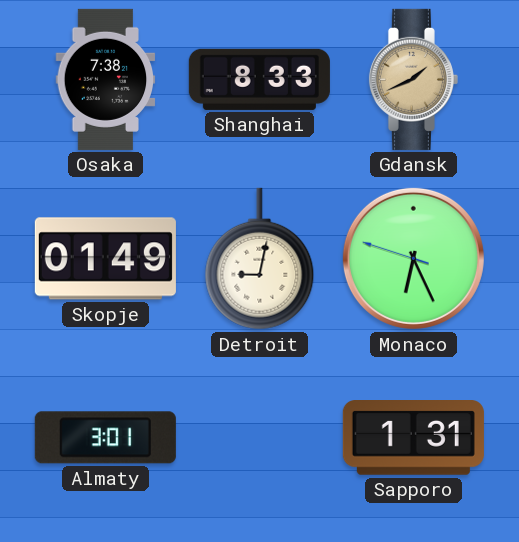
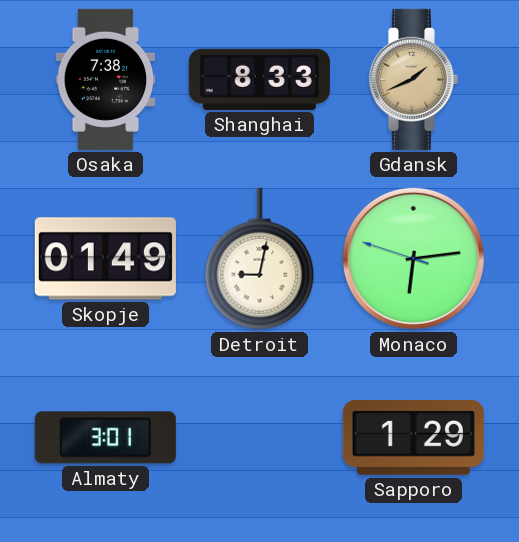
Monaco: 6:25 -> 6:13
Sapporo: 1:31 -> 1:29
